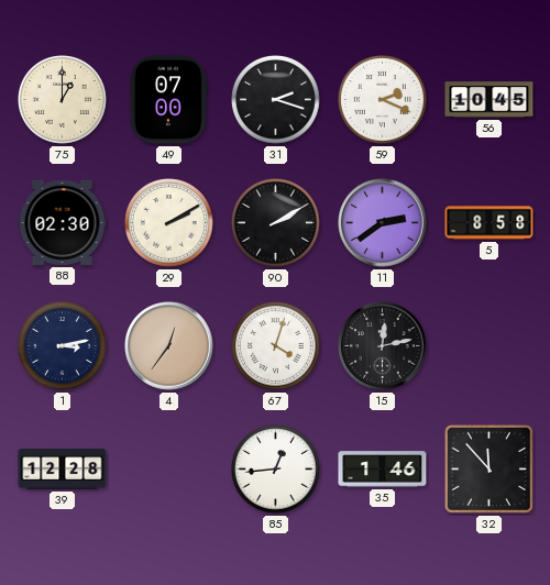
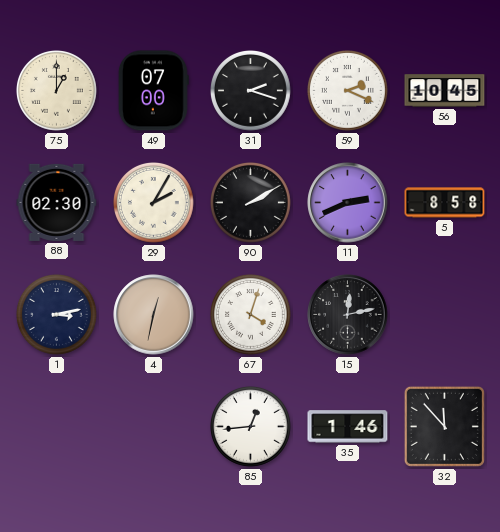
29: 2:10 -> 2:05
11: 2:39 -> 2:41
4: 12:36 -> 12:32
39: 12:28 -> none
